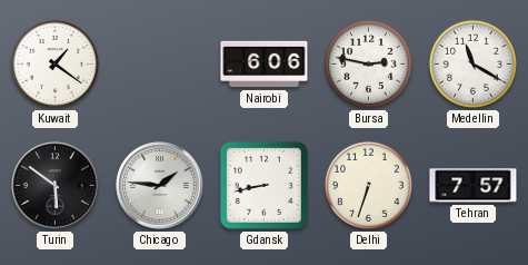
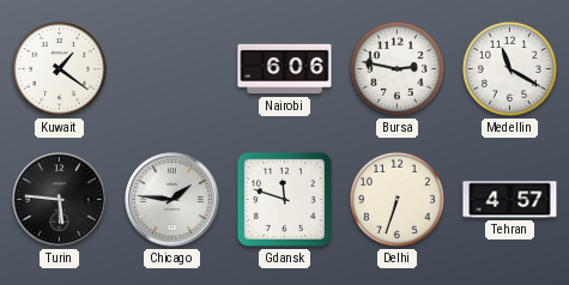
Turin: 5:51 -> 5:46
Gdansk: 8:43 -> 11:48
Tehran: 7:57 -> 4:57
